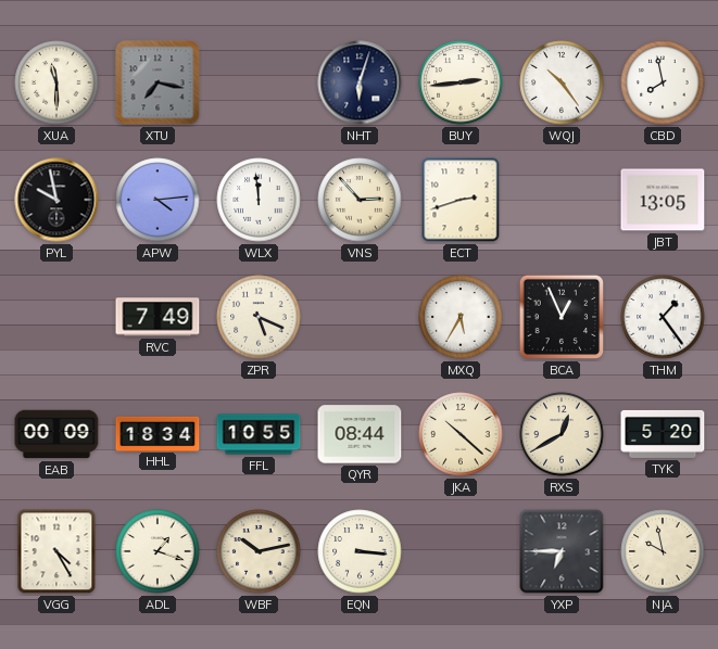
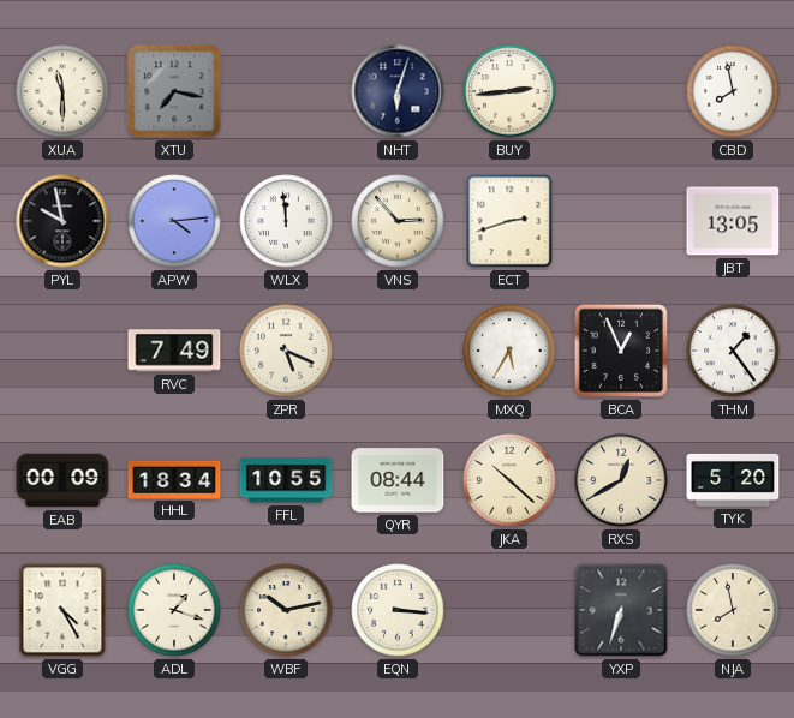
WQJ: 10:24 -> none
YXP: 6:45 -> 6:33
NJA: 9:58 -> 7:58
